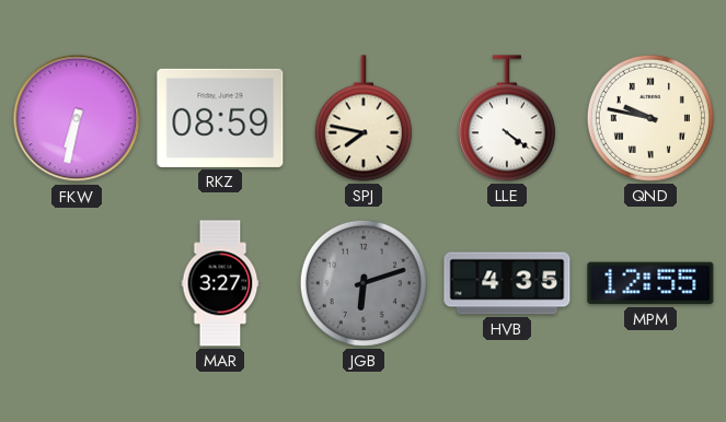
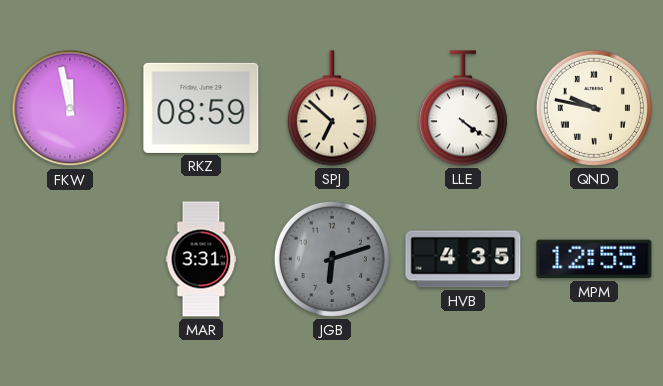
FKW: 6:32 -> 11:58
SPJ: 7:47 -> 6:52
MAR: 3:27 -> 3:31
